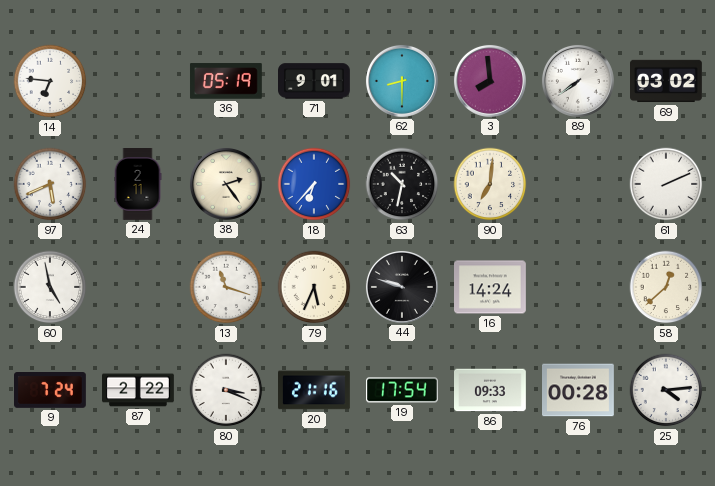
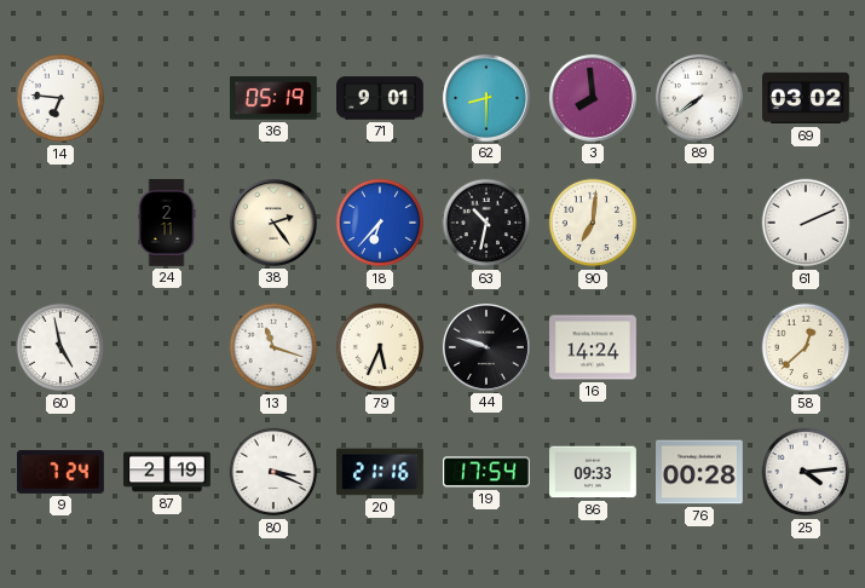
97: 5:41 -> none
87: 2:22 -> 2:19
